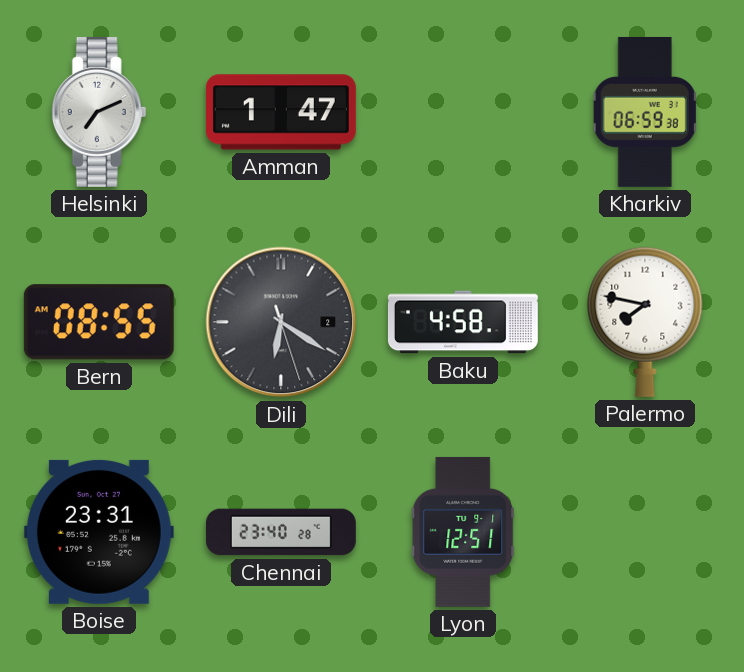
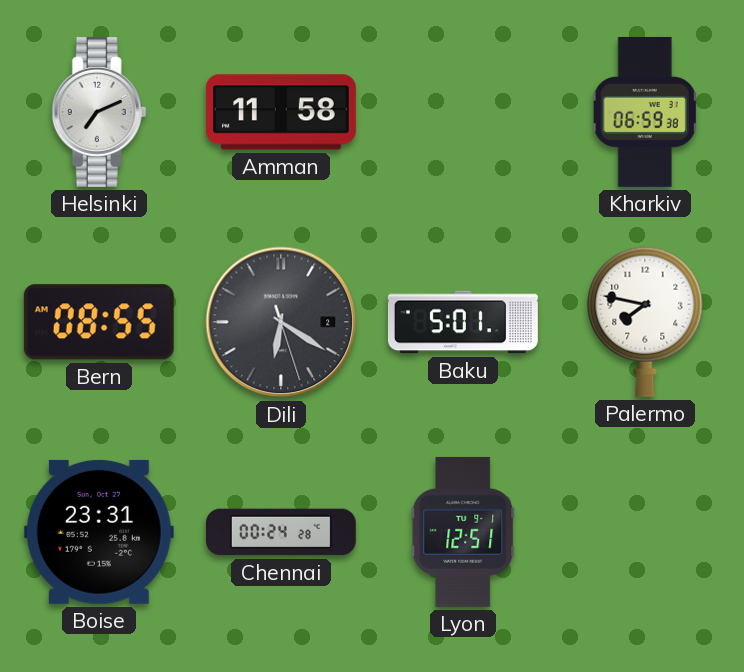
Amman: 1:47 -> 11:58
Baku: 4:58 -> 5:01
Chennai: 23:40 -> 00:24
